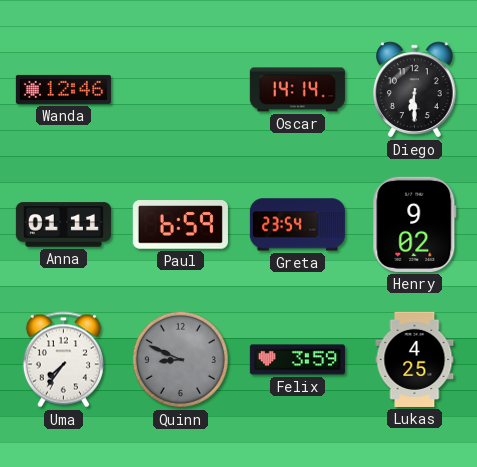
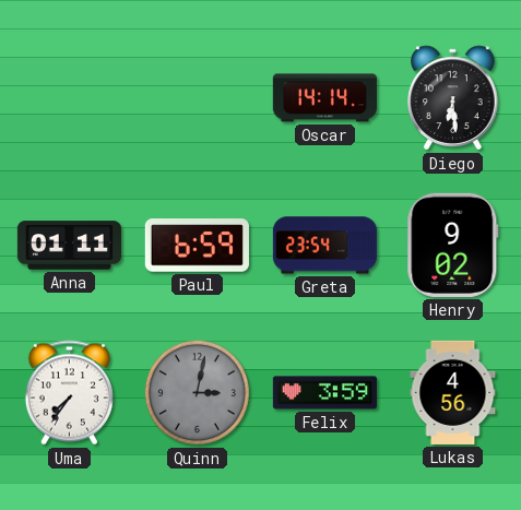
Wanda: 12:46 -> none
Diego: 6:30 -> 6:29
Quinn: 8:49 -> 3:02
Lukas: 4:25 -> 4:56
